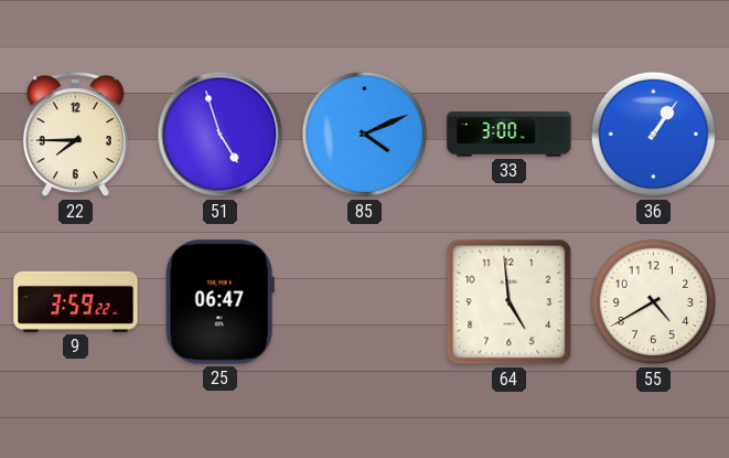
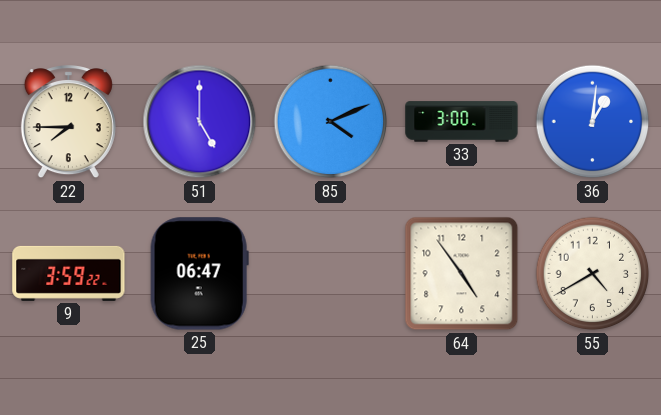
51: 4:57 -> 5:00
36: 1:06 -> 1:01
64: 4:59 -> 4:54
